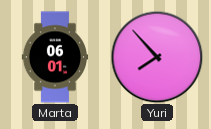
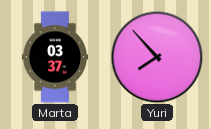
Marta: 06:01 -> 03:37
